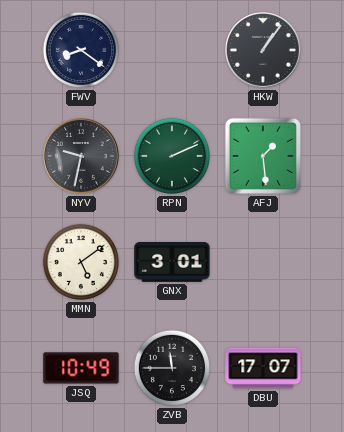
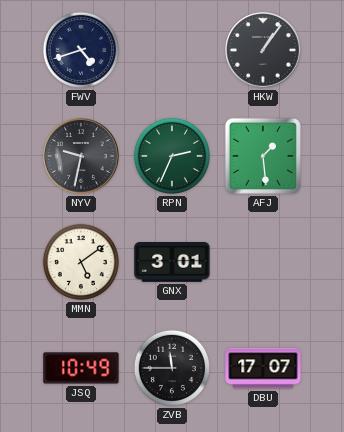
FWV: 8:21 -> 4:42
RPN: 2:11 -> 2:34
